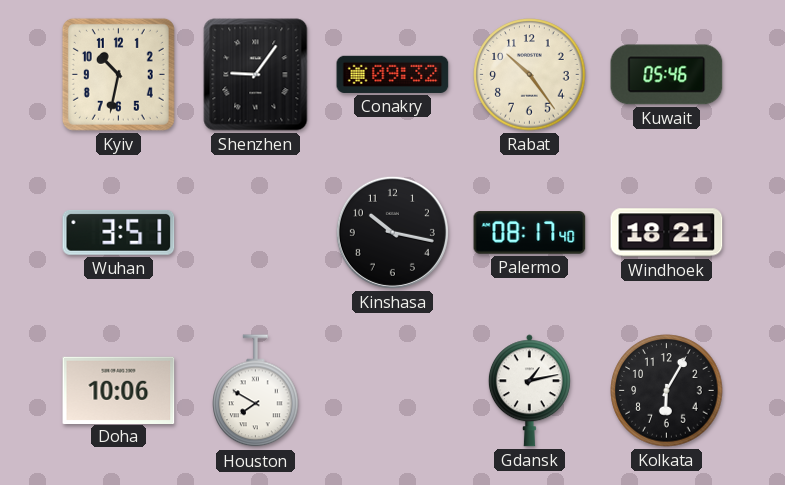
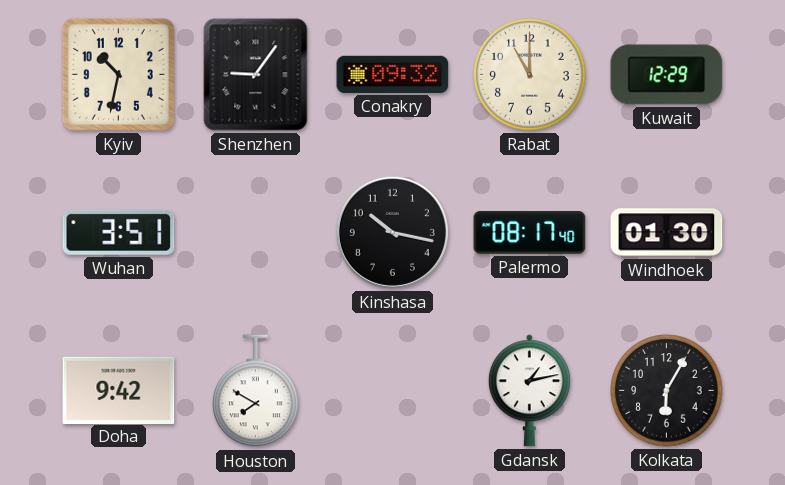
Rabat: 10:24 -> 11:00
Kuwait: 05:46 -> 12:29
Windhoek: 18:21 -> 01:30
Doha: 10:06 -> 9:42
